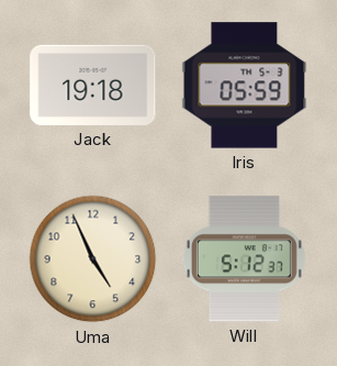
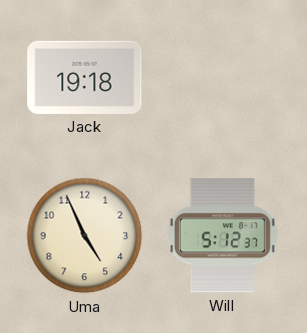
Iris: 05:59 -> none
